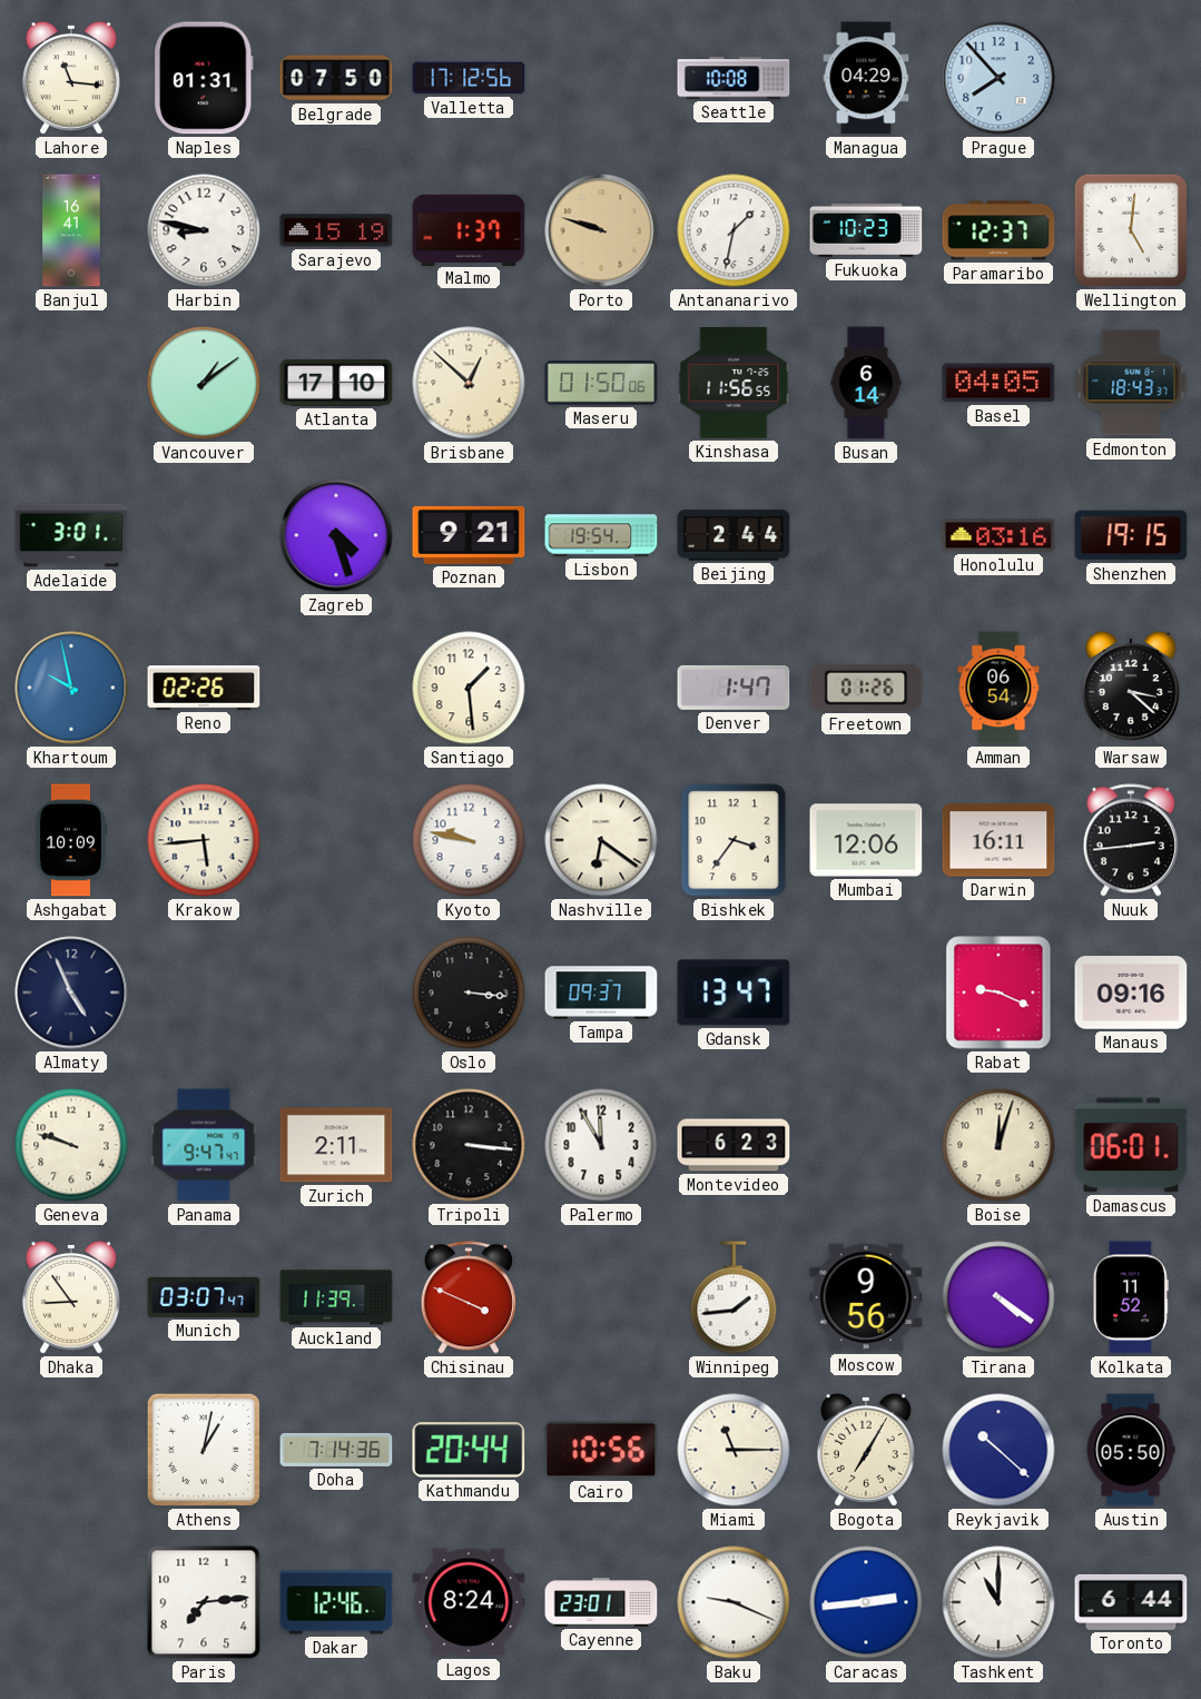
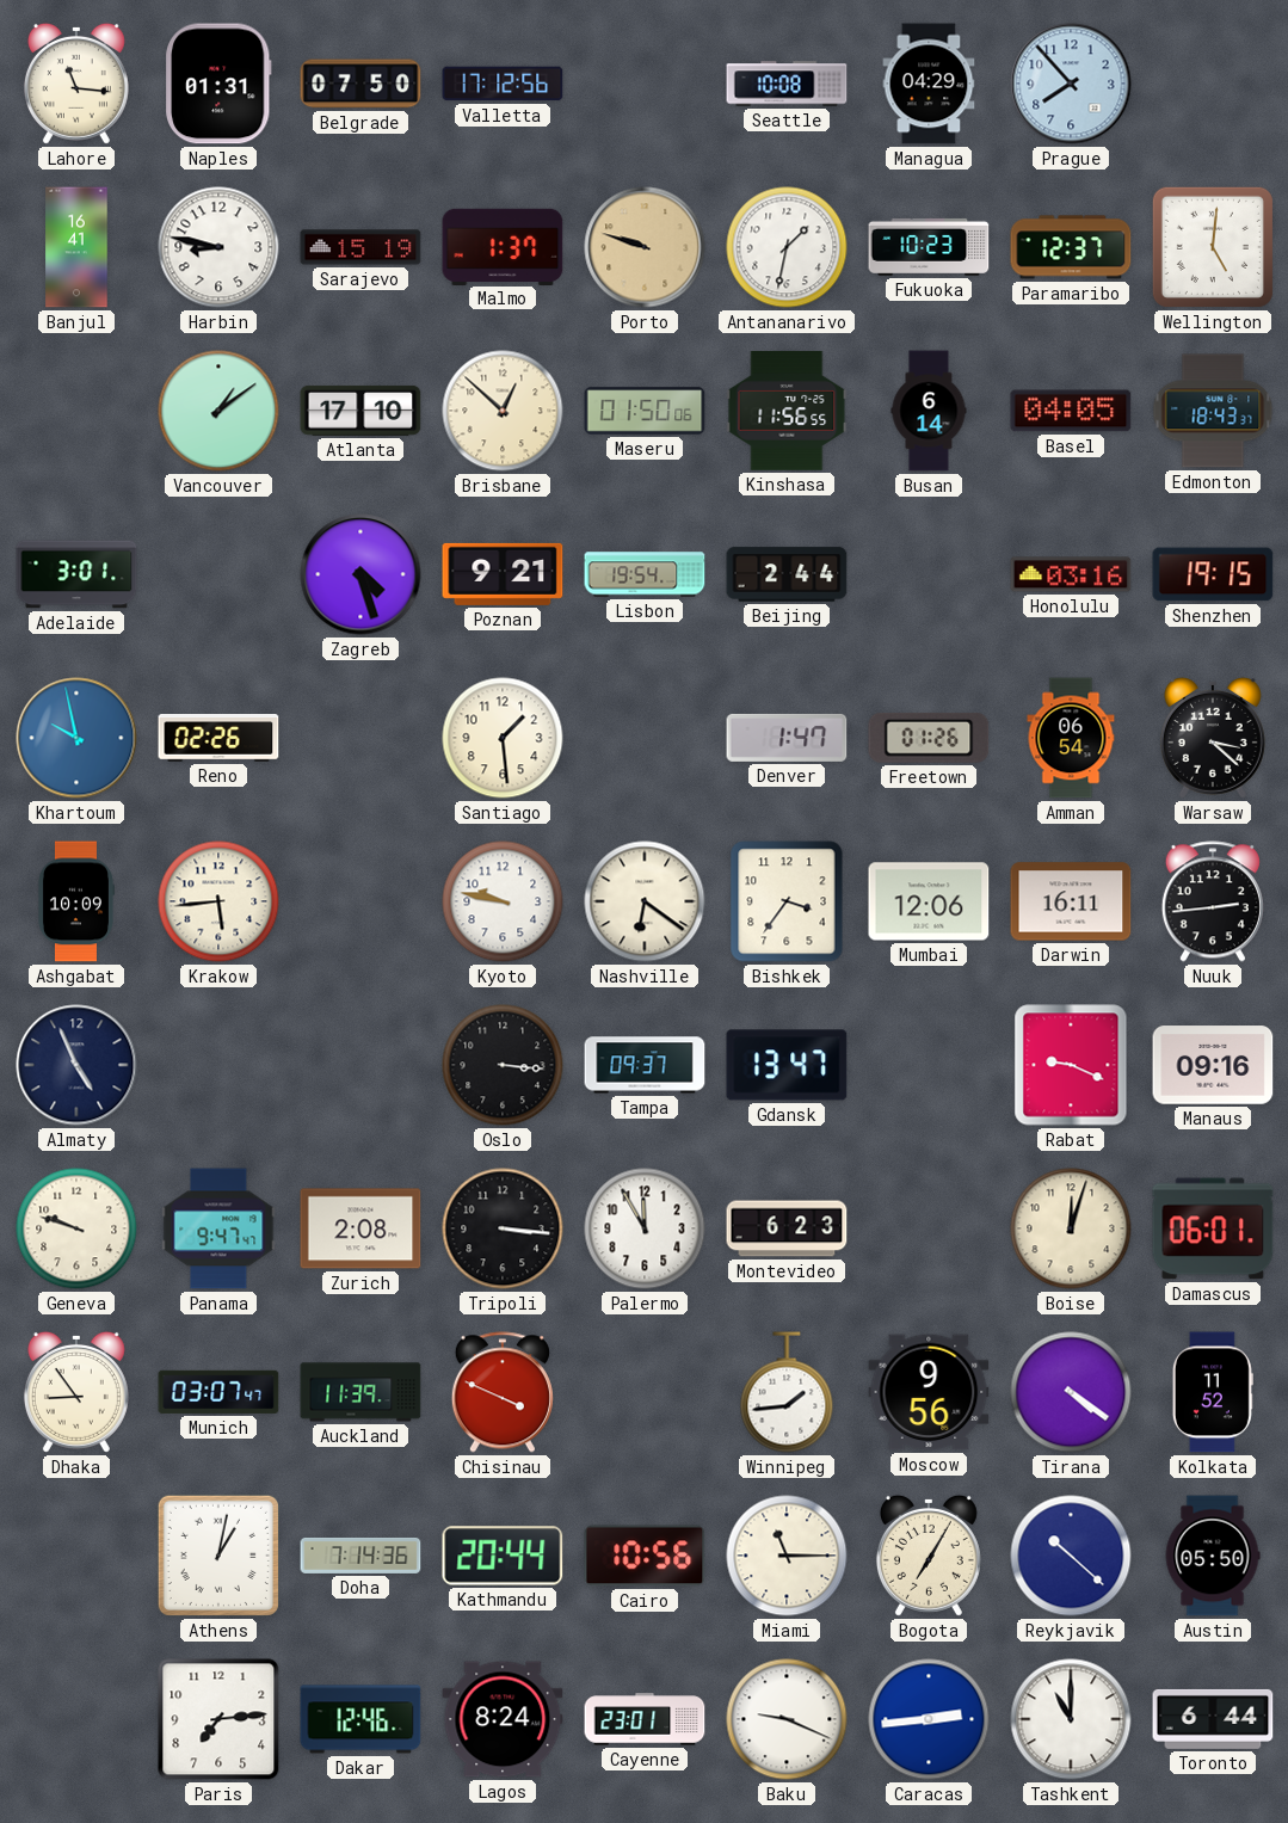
Zurich: 2:11 -> 2:08
